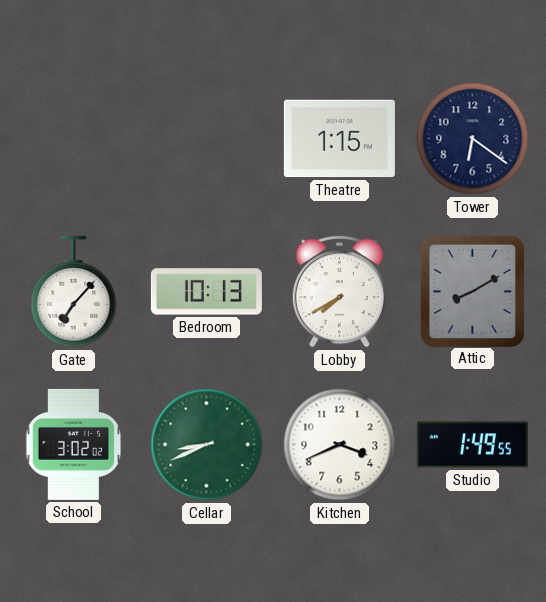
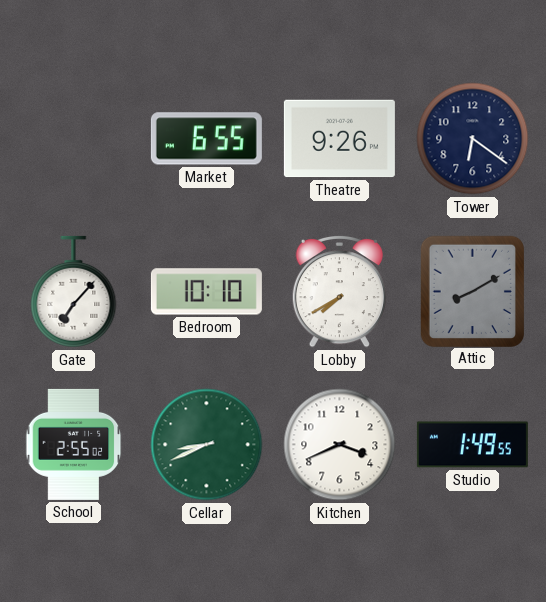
Market: none -> 6:55
Theatre: 1:15 -> 9:26
Bedroom: 10:13 -> 10:10
School: 3:02 -> 2:55
